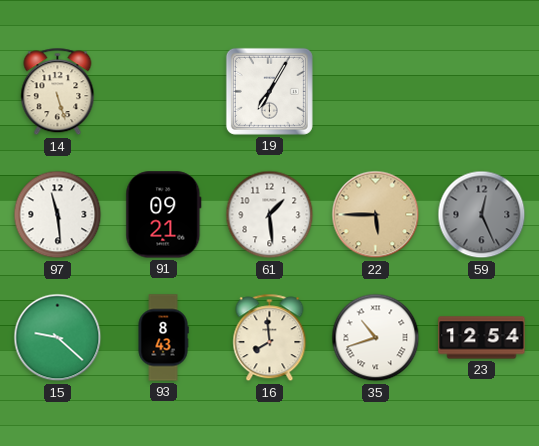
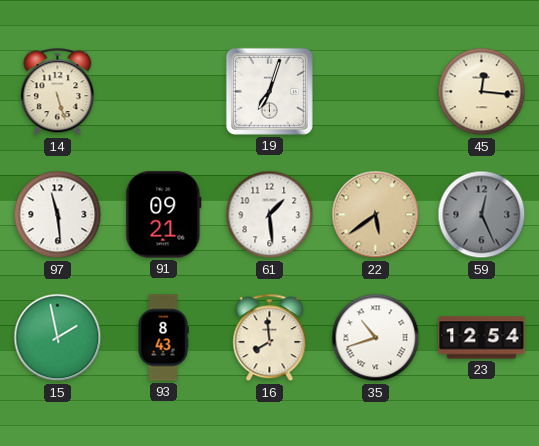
19: 7:05 -> 7:03
45: none -> 12:16
22: 5:45 -> 5:39
15: 9:22 -> 1:58
